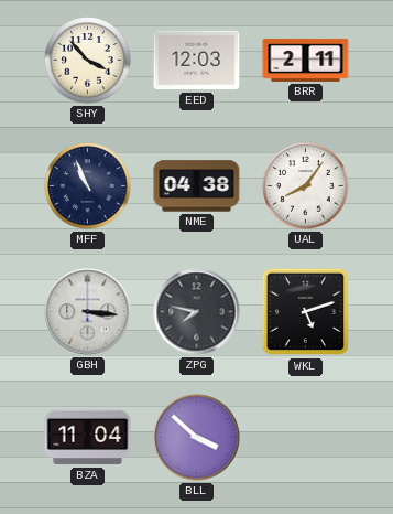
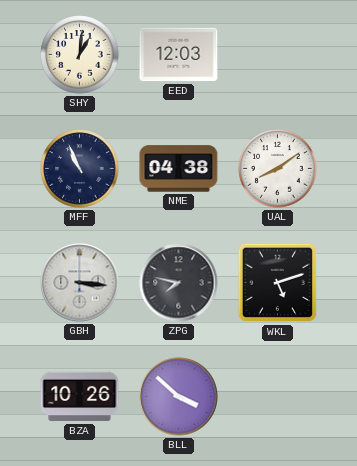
SHY: 3:53 -> 1:01
BRR: 2:11 -> none
UAL: 8:06 -> 8:09
BZA: 11:04 -> 10:26
